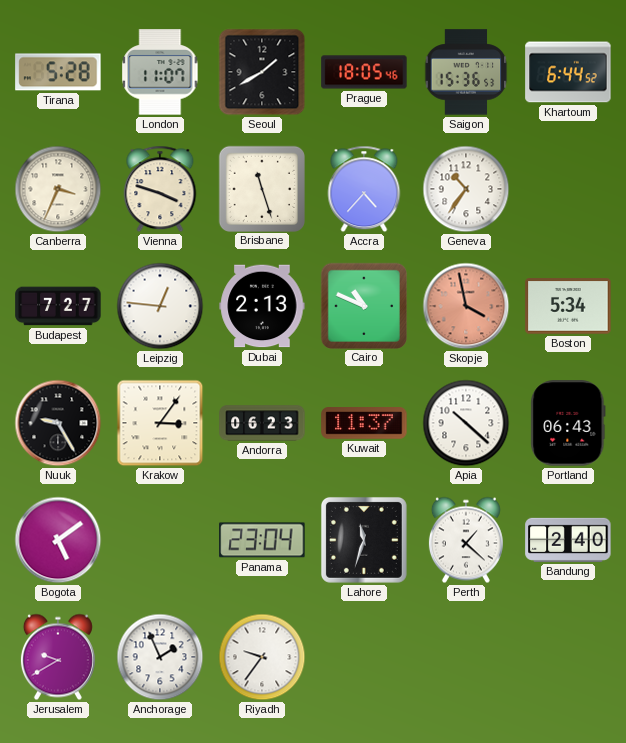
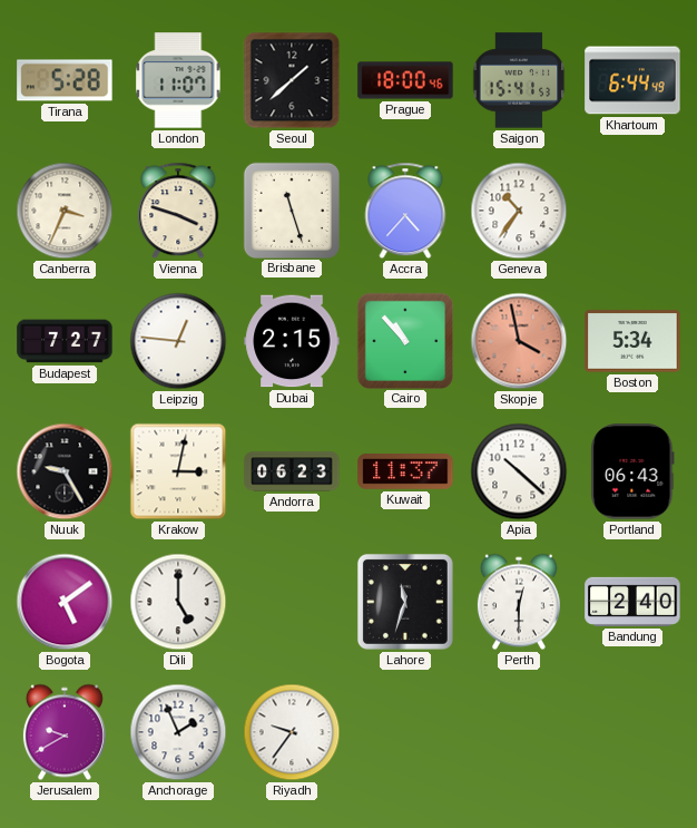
Seoul: 1:40 -> 1:38
Prague: 18:05 -> 18:00
Saigon: 15:36 -> 15:41
Khartoum: 6:44:52 -> 6:44:49
Dubai: 2:13 -> 2:15
Cairo: 10:49 -> 10:53
Krakow: 3:06 -> 3:02
Dili: none -> 5:00
Panama: 23:04 -> none
Perth: 1:22 -> 12:30
